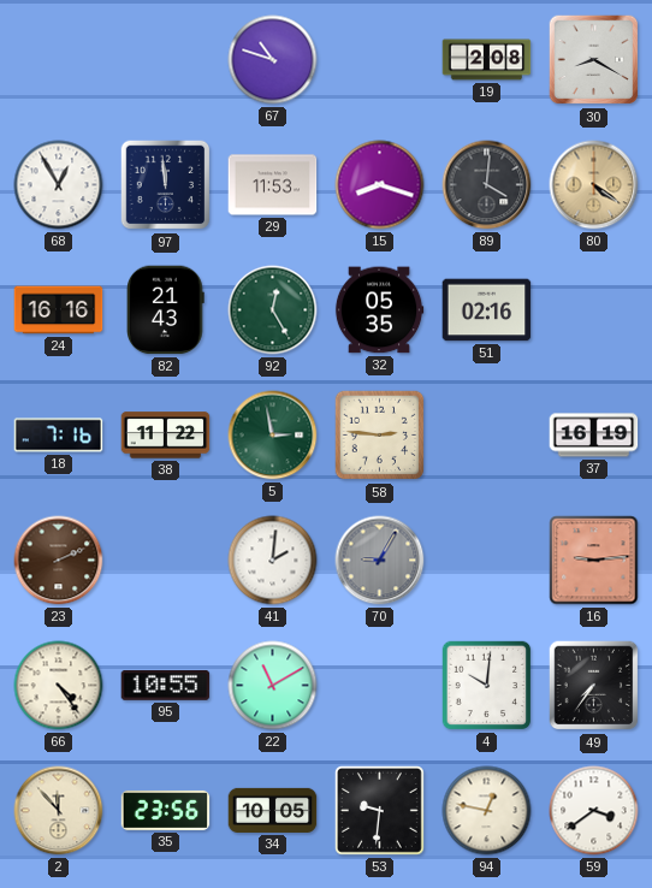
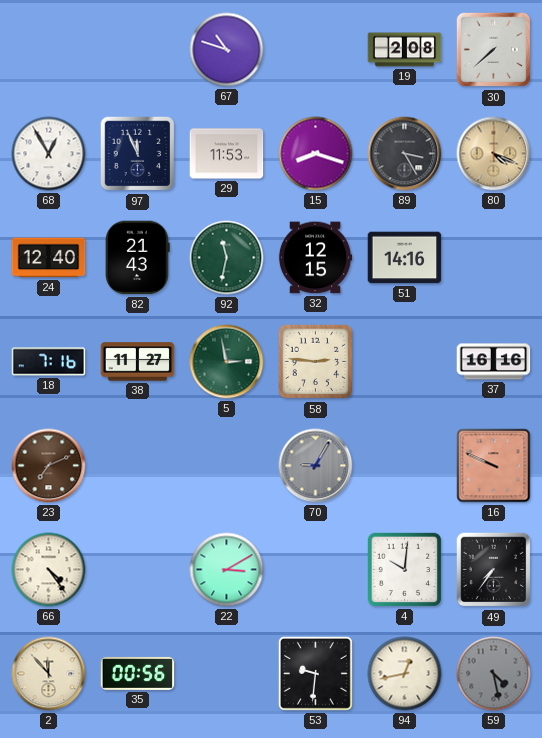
30: 8:20 -> 7:38
97: 11:59 -> 11:56
89: 4:01 -> 3:25
80: 4:21 -> 4:19
24: 16:16 -> 12:40
92: 12:25 -> 11:32
32: 05:35 -> 12:15
51: 02:16 -> 14:16
38: 11:22 -> 11:27
37: 16:19 -> 16:16
23: 2:11 -> 7:11
41: 2:01 -> none
16: 9:14 -> 9:49
95: 10:55 -> none
22: 11:10 -> 3:10
35: 23:56 -> 00:56
34: 10:05 -> none
94: 12:47 -> 12:43
59: 3:39 -> 4:28
59 dial: white -> grey
